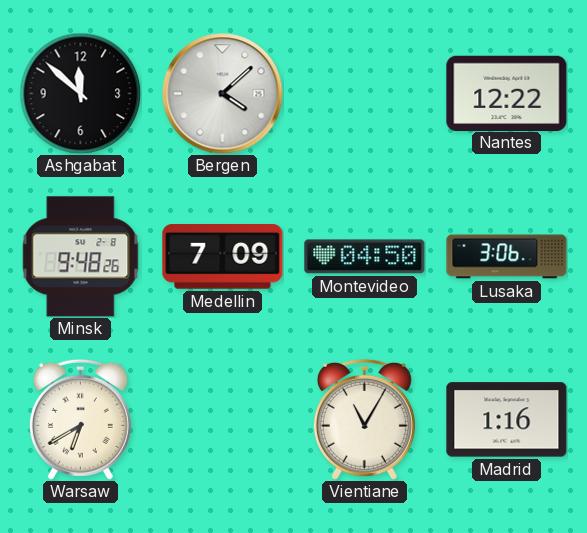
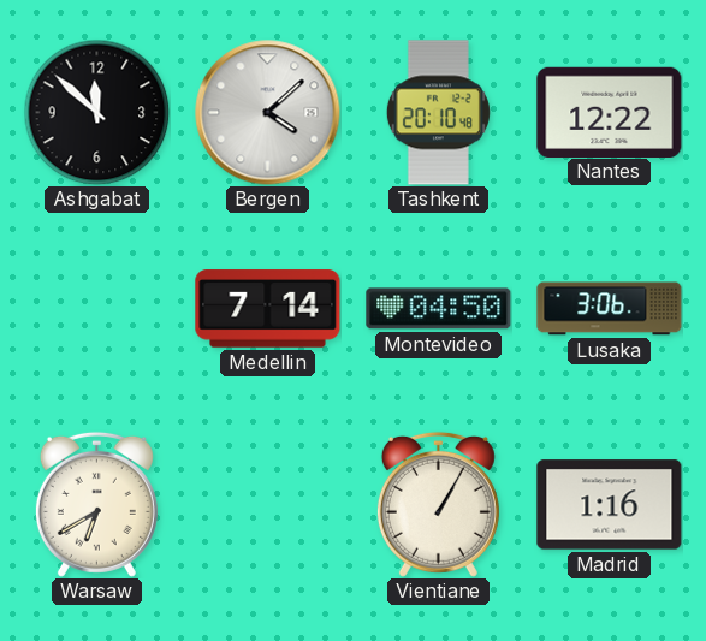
Tashkent: none -> 20:10
Minsk: 9:48 -> none
Medellin: 7:09 -> 7:14
Vientiane: 11:05 -> 1:05
